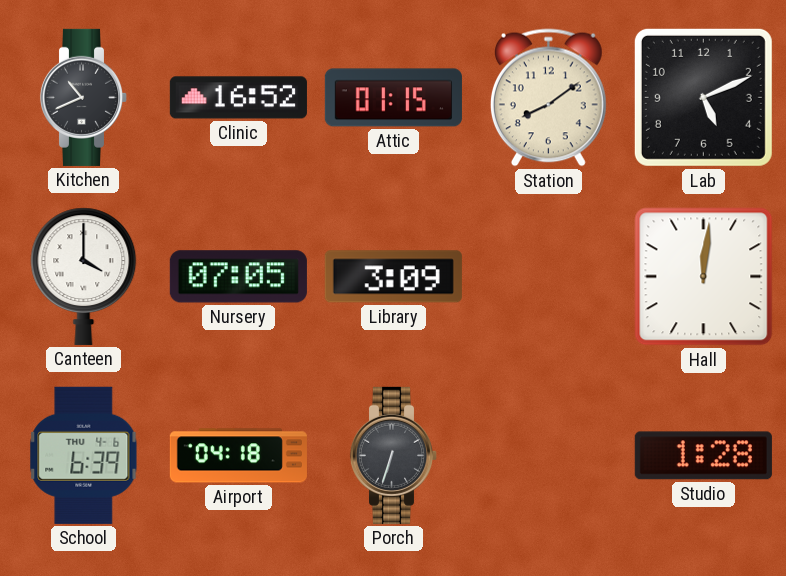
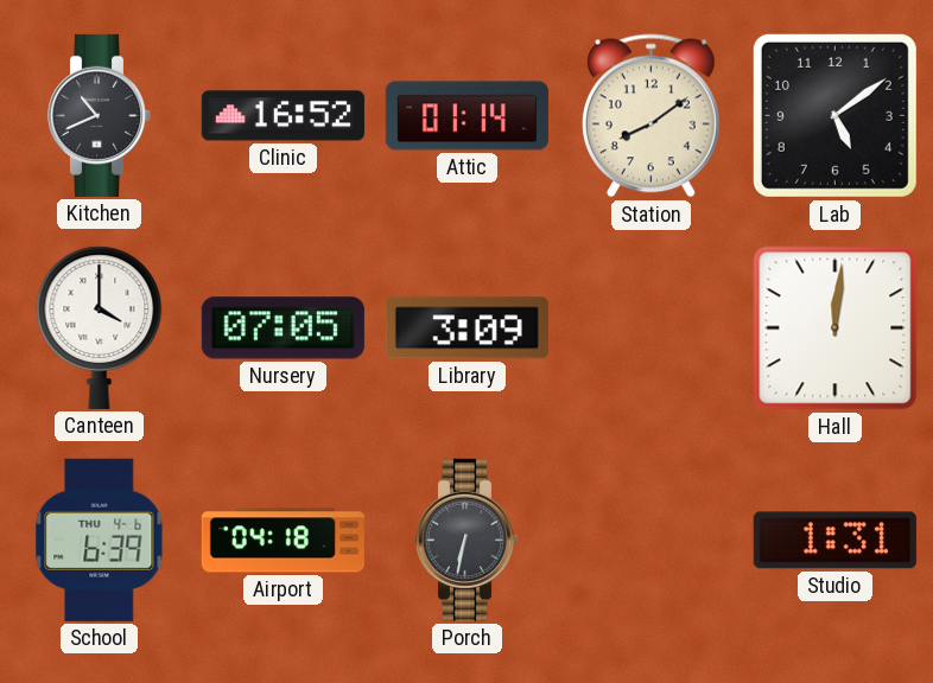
Attic: 01:15 -> 01:14
Lab: 5:11 -> 5:09
Porch: 6:33 -> 6:32
Studio: 1:28 -> 1:31
